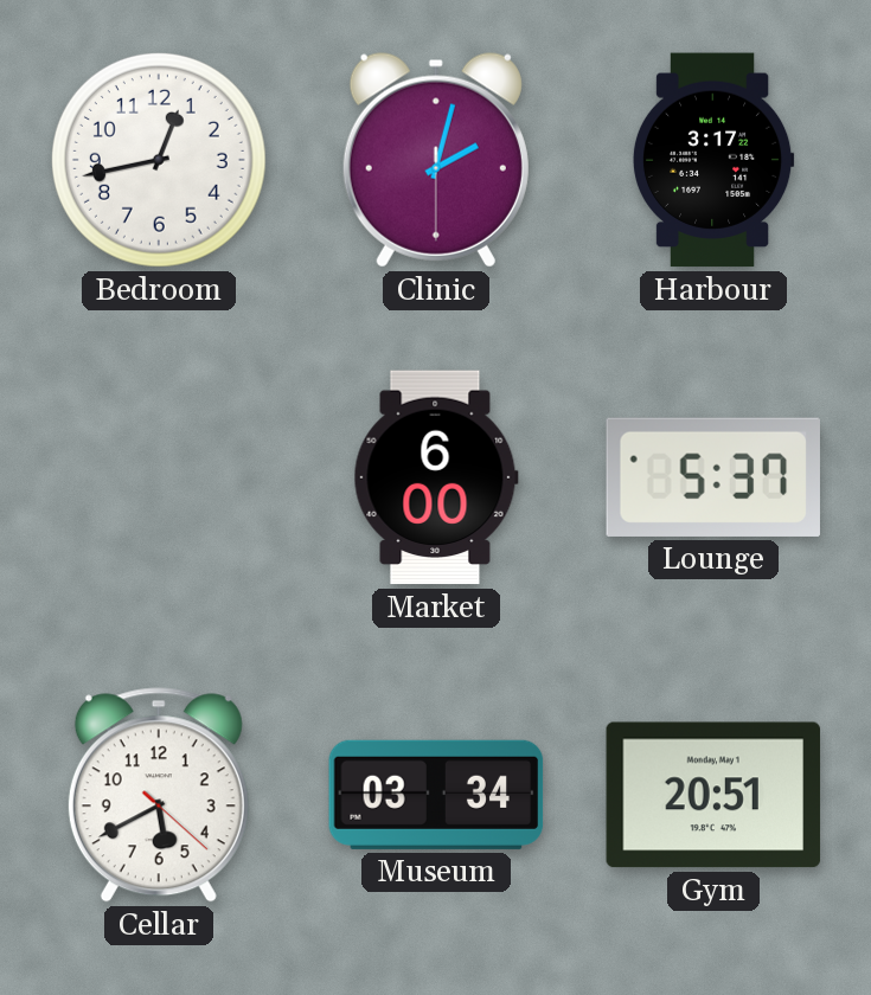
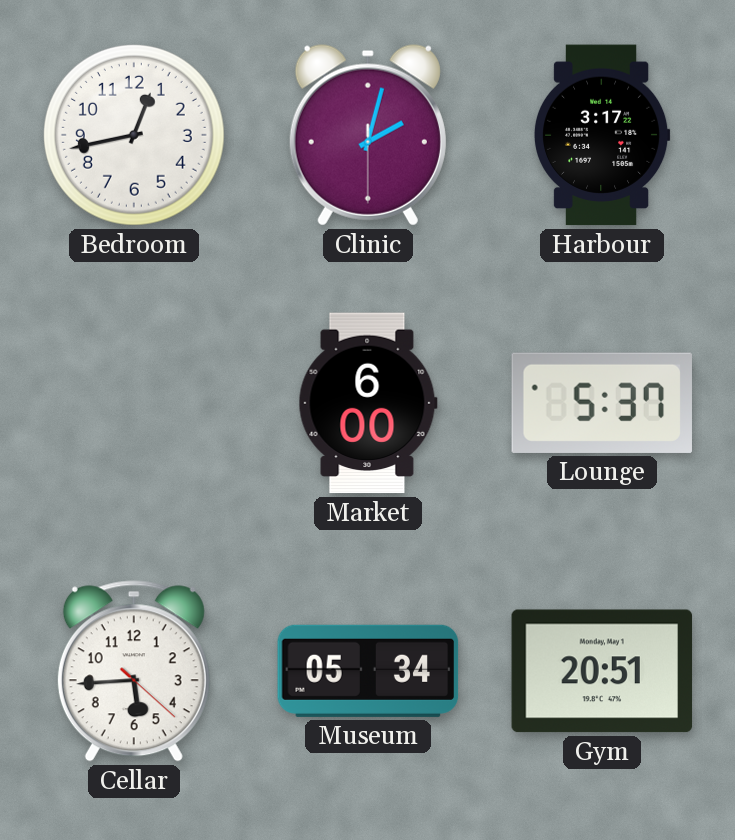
Cellar: 5:40 -> 5:44
Museum: 03:34 -> 05:34
